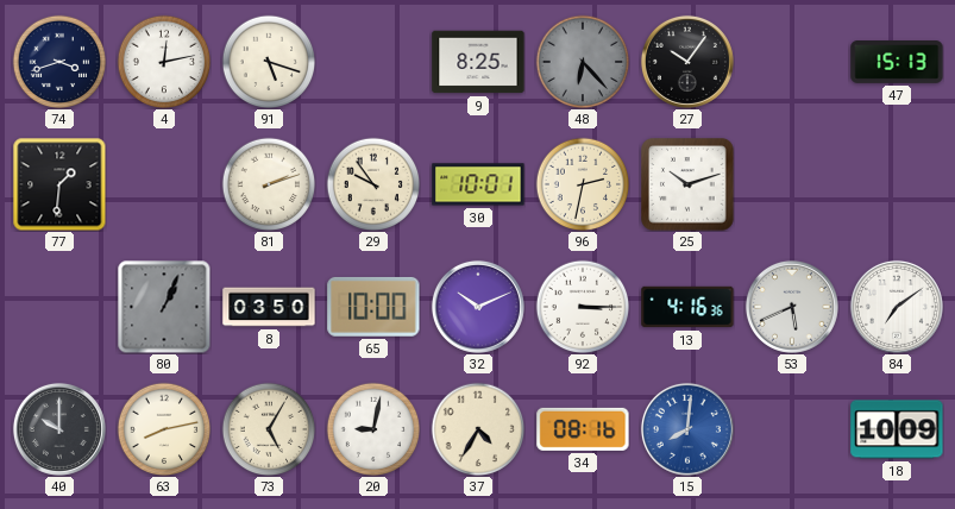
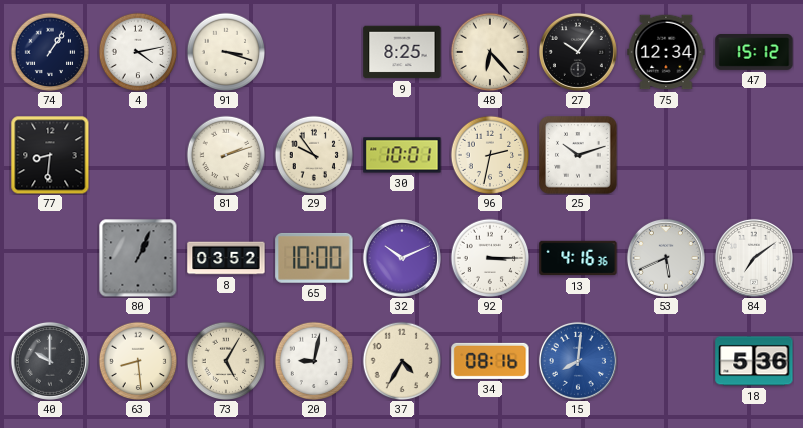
74: 3:42 -> 1:06
4: 12:13 -> 4:13
91: 5:18 -> 3:18
48 dial: grey -> cream
75: none -> 12:34
47: 15:13 -> 15:12
77: 1:31 -> 8:31
8: 03:50 -> 03:52
63: 8:13 -> 8:29
18: 10:09 -> 5:36
